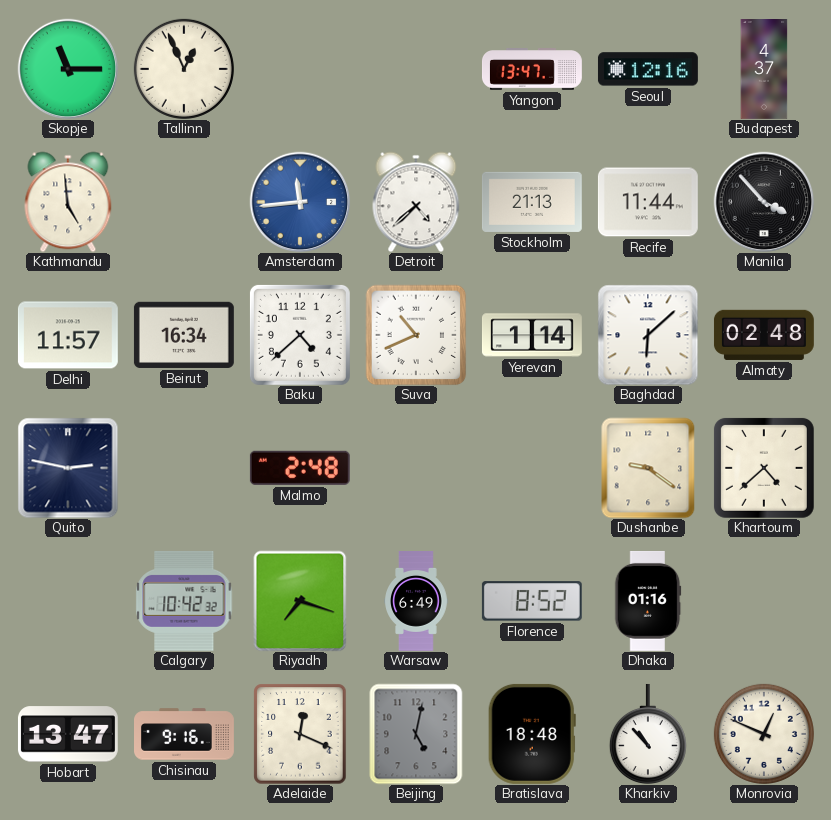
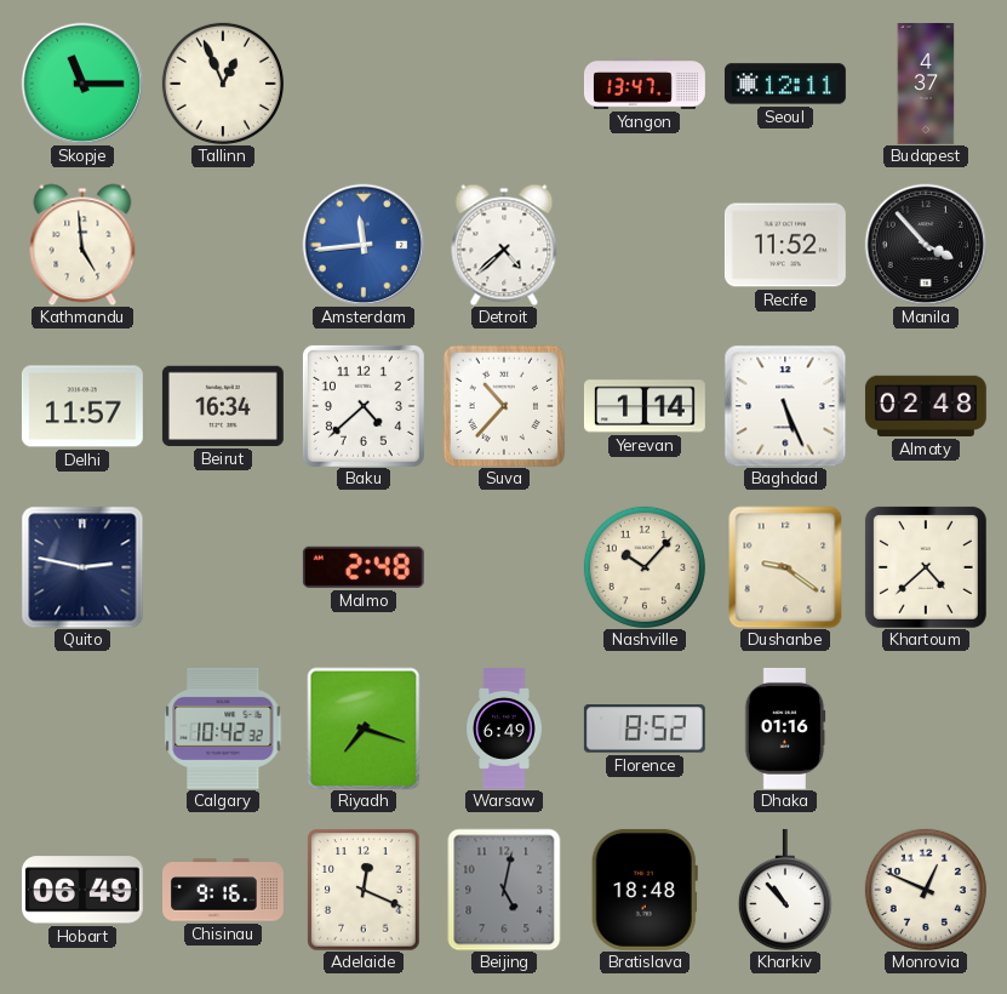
Seoul: 12:16 -> 12:11
Stockholm: 21:13 -> none
Recife: 11:44 -> 11:52
Suva: 10:41 -> 10:37
Baghdad: 6:08 -> 5:26
Nashville: none -> 10:07
Hobart: 13:47 -> 06:49
